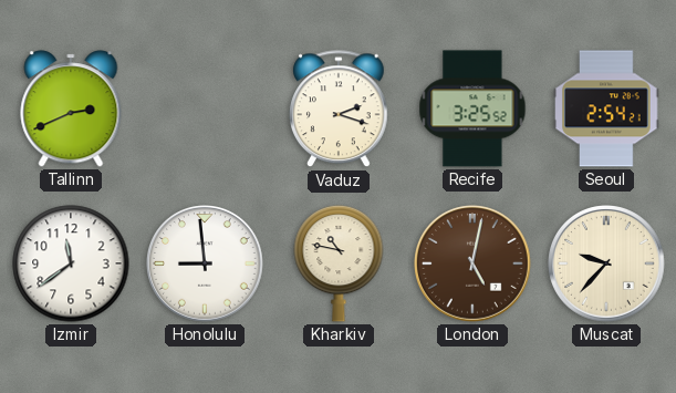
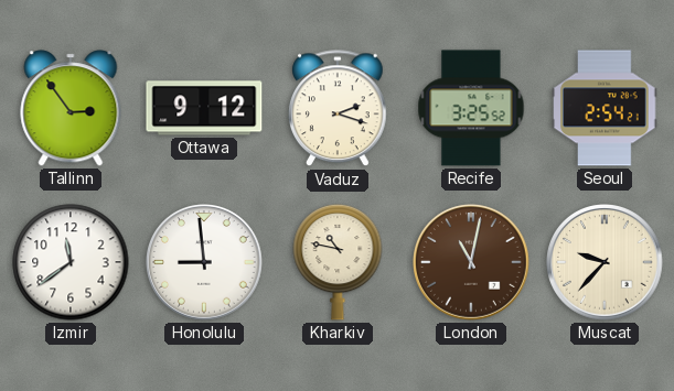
Tallinn: 2:41 -> 2:54
Ottawa: none -> 9:12
London: 5:02 -> 11:02
